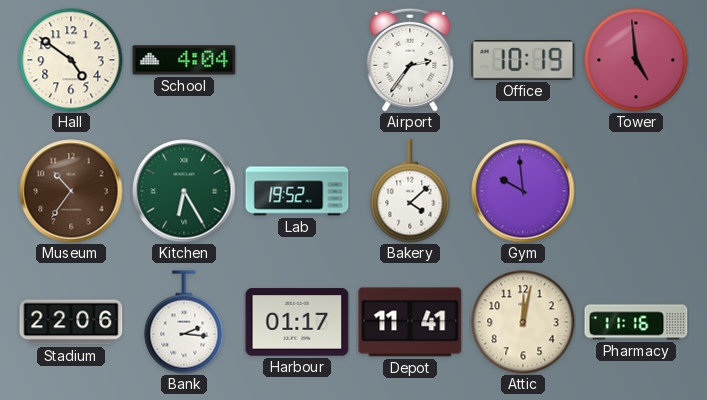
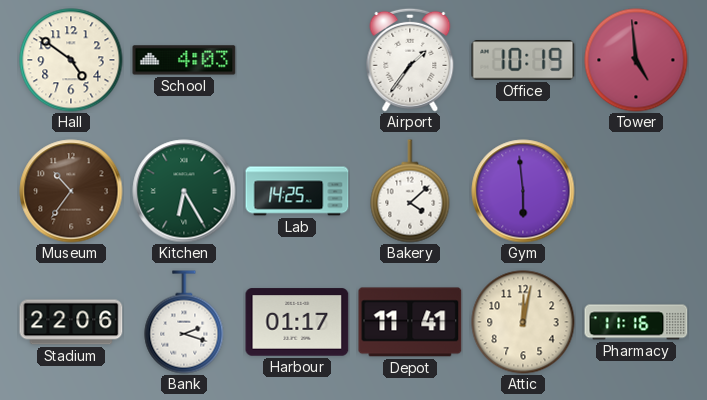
School: 4:04 -> 4:03
Airport: 2:36 -> 1:36
Lab: 19:52 -> 14:25
Gym: 9:59 -> 5:59
Bank: 2:16 -> 2:18
